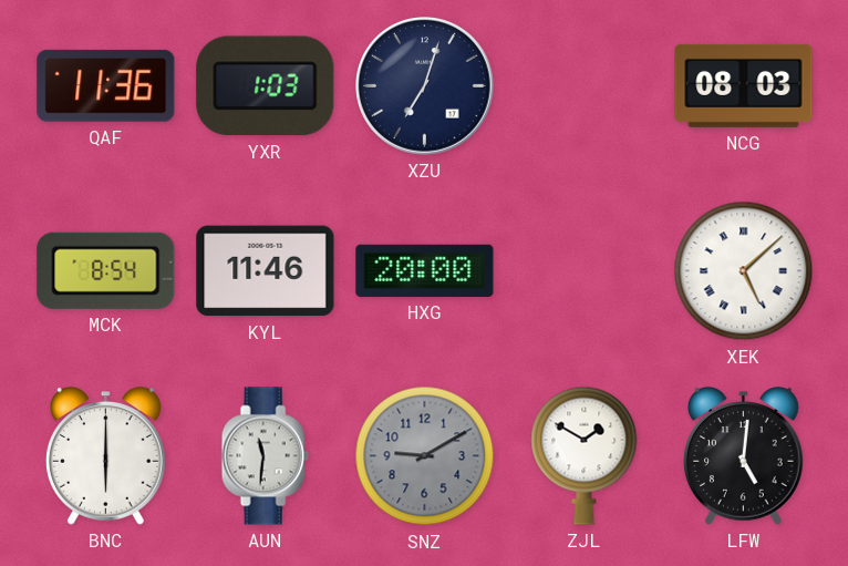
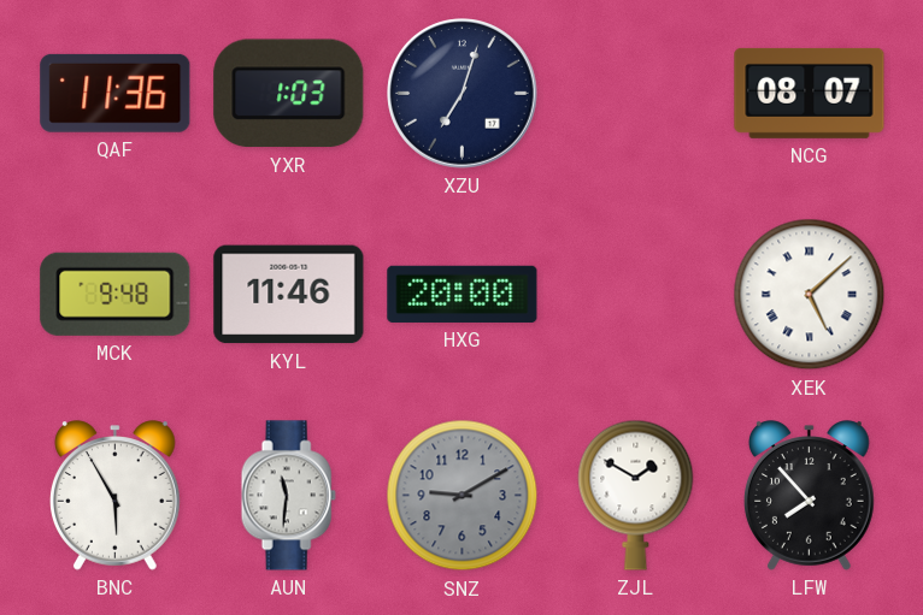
NCG: 08:03 -> 08:07
MCK: 8:54 -> 9:48
BNC: 6:00 -> 5:55
LFW: 5:01 -> 7:53
